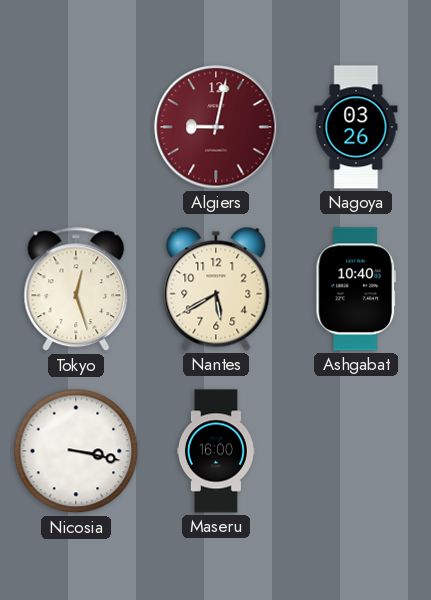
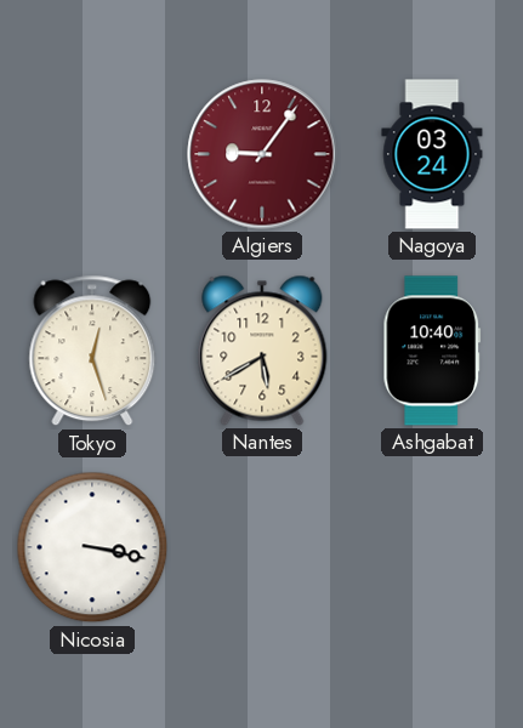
Algiers: 9:02 -> 9:06
Nagoya: 03:26 -> 03:24
Maseru: 16:00 -> none
